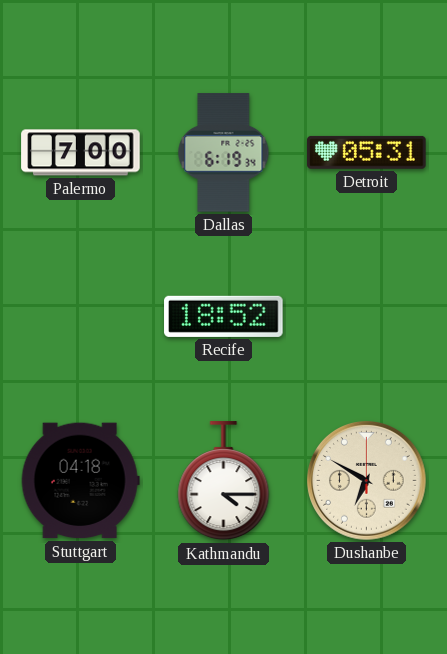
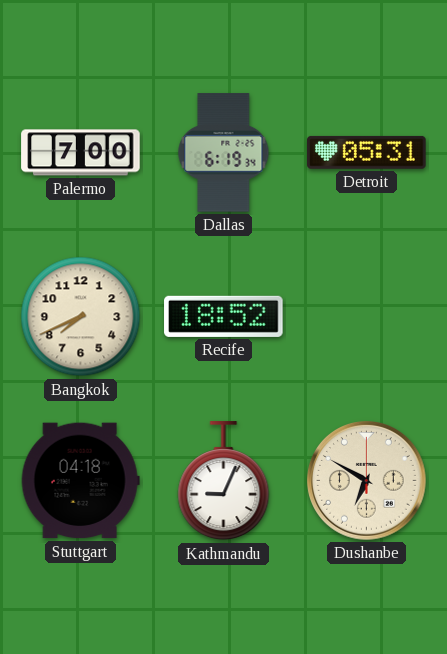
Bangkok: none -> 7:41
Kathmandu: 4:15 -> 9:04
